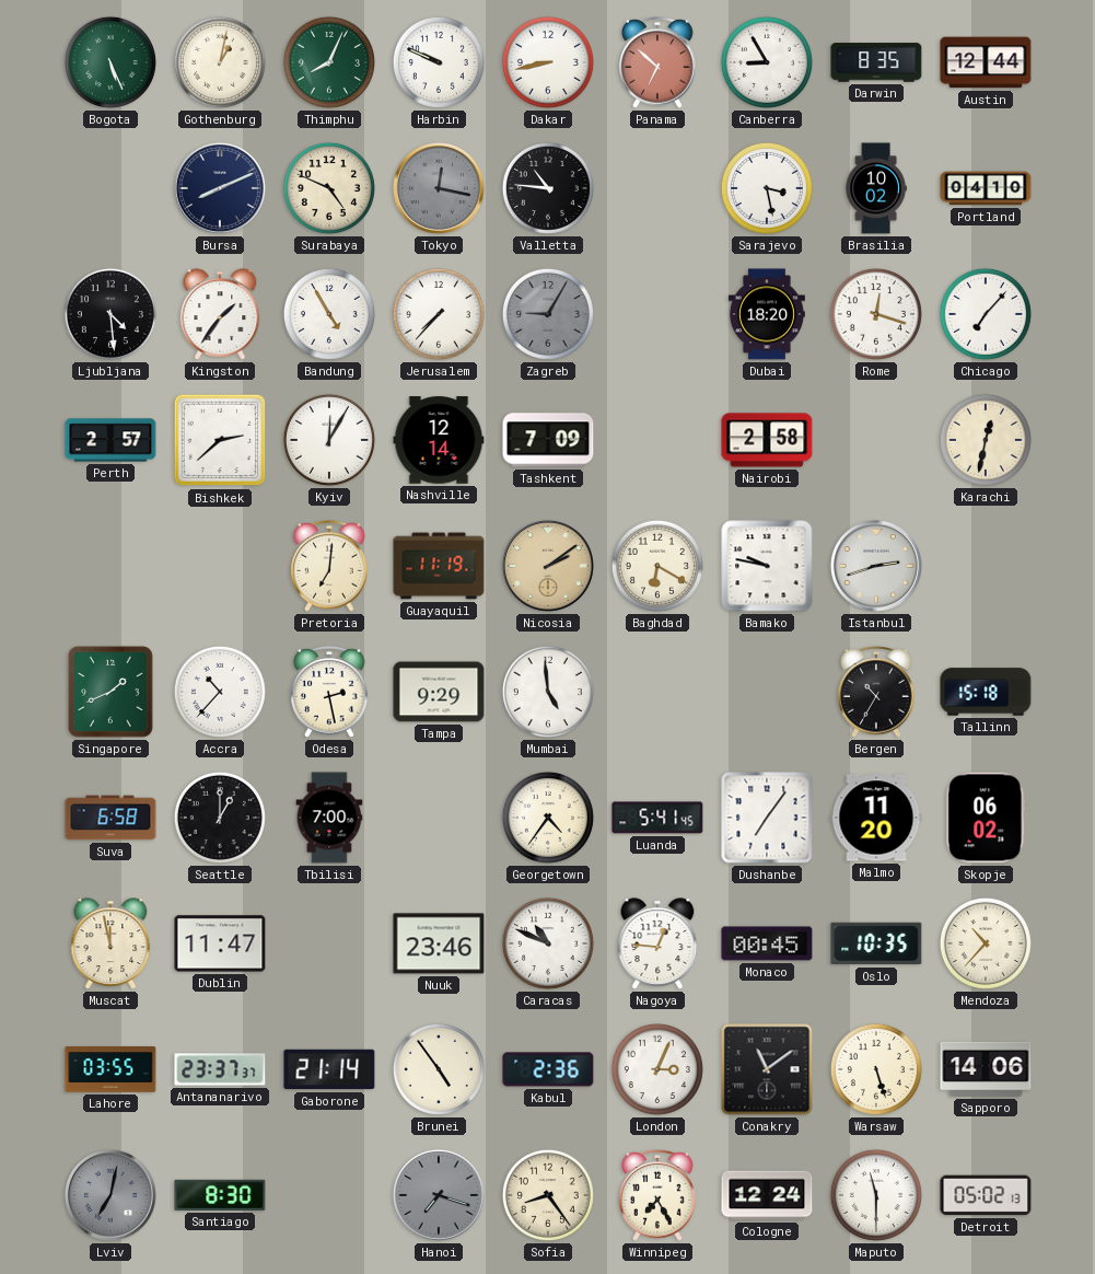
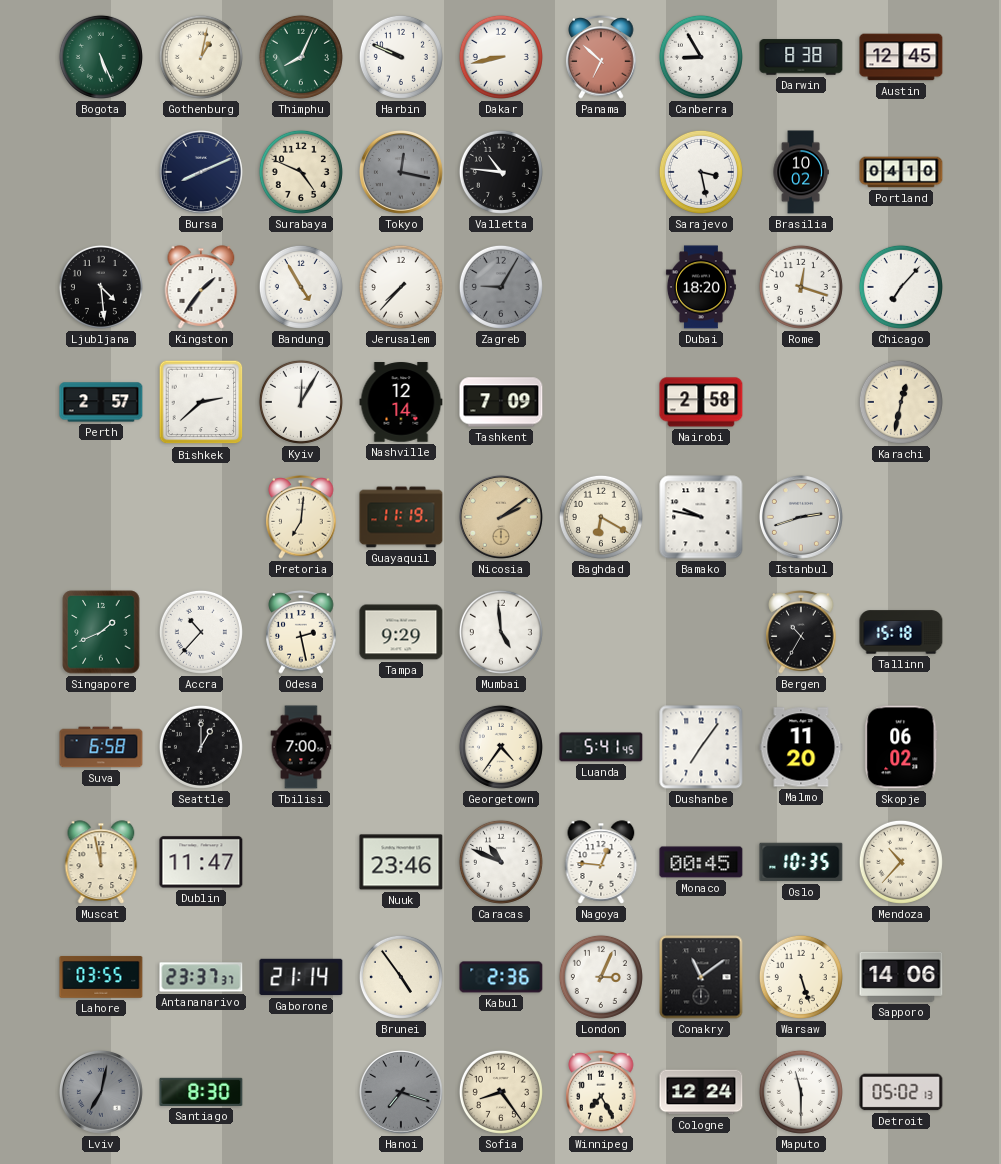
Darwin: 8:35 -> 8:38
Austin: 12:44 -> 12:45
